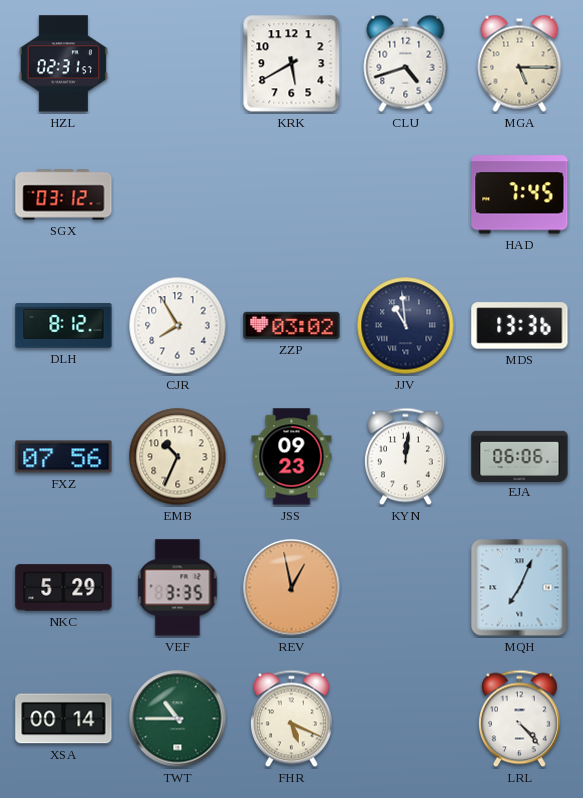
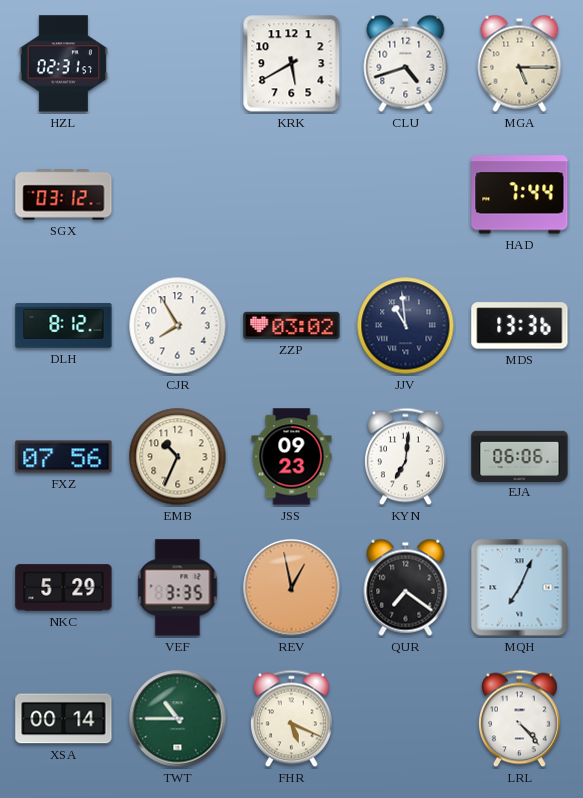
HAD: 7:45 -> 7:44
KYN: 12:01 -> 7:01
QUR: none -> 7:21
